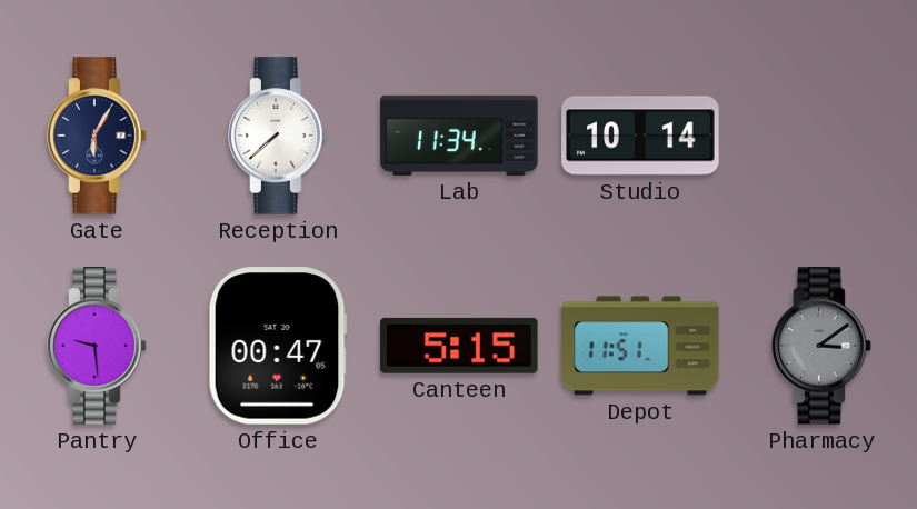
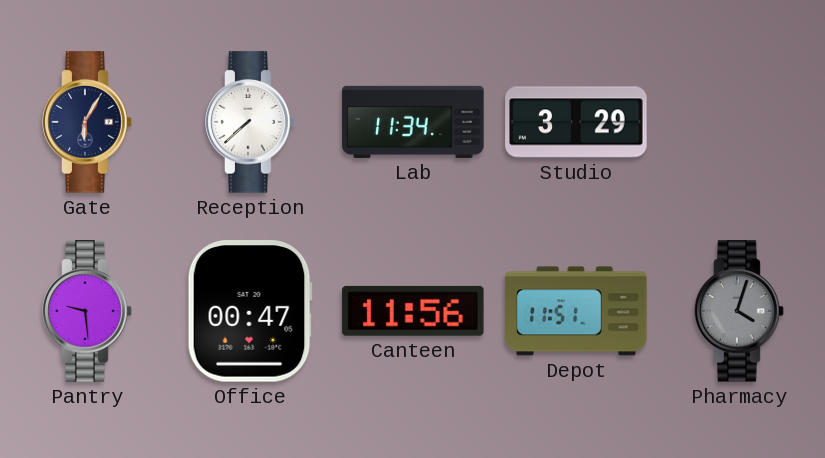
Studio: 10:14 -> 3:29
Canteen: 5:15 -> 11:56
Pharmacy: 3:09 -> 4:03
